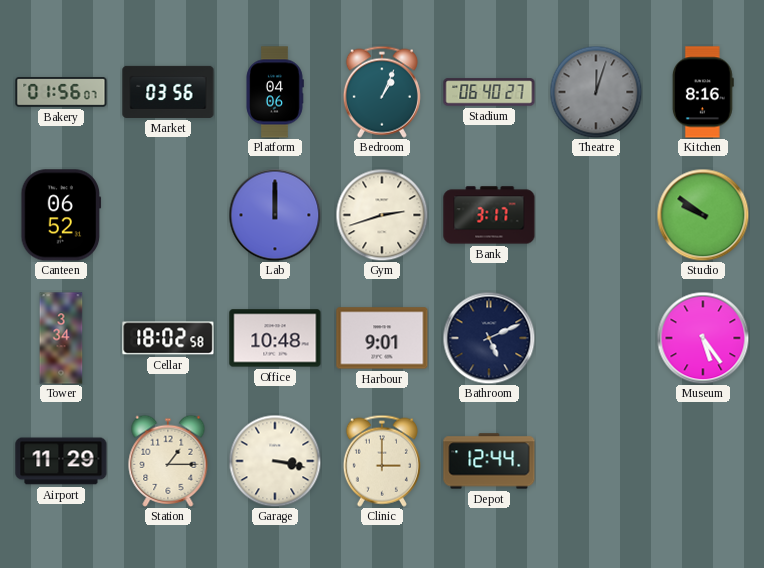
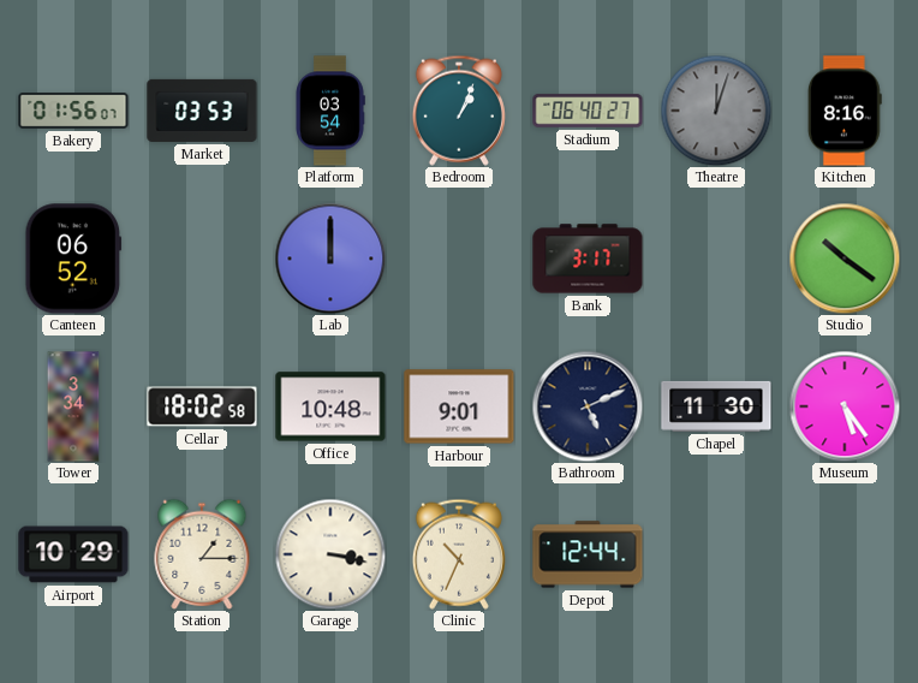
Market: 03:56 -> 03:53
Platform: 04:06 -> 03:54
Gym: 2:42 -> none
Studio: 9:51 -> 10:21
Chapel: none -> 11:30
Airport: 11:29 -> 10:29
Clinic: 3:00 -> 10:34
